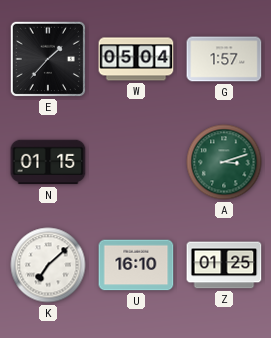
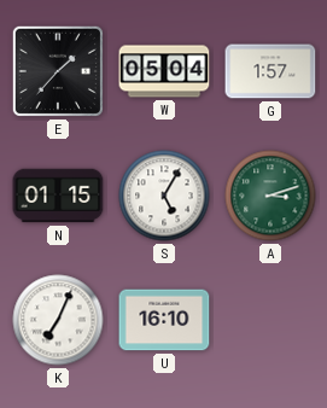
S: none -> 5:05
K: 7:08 -> 7:04
Z: 01:25 -> none
